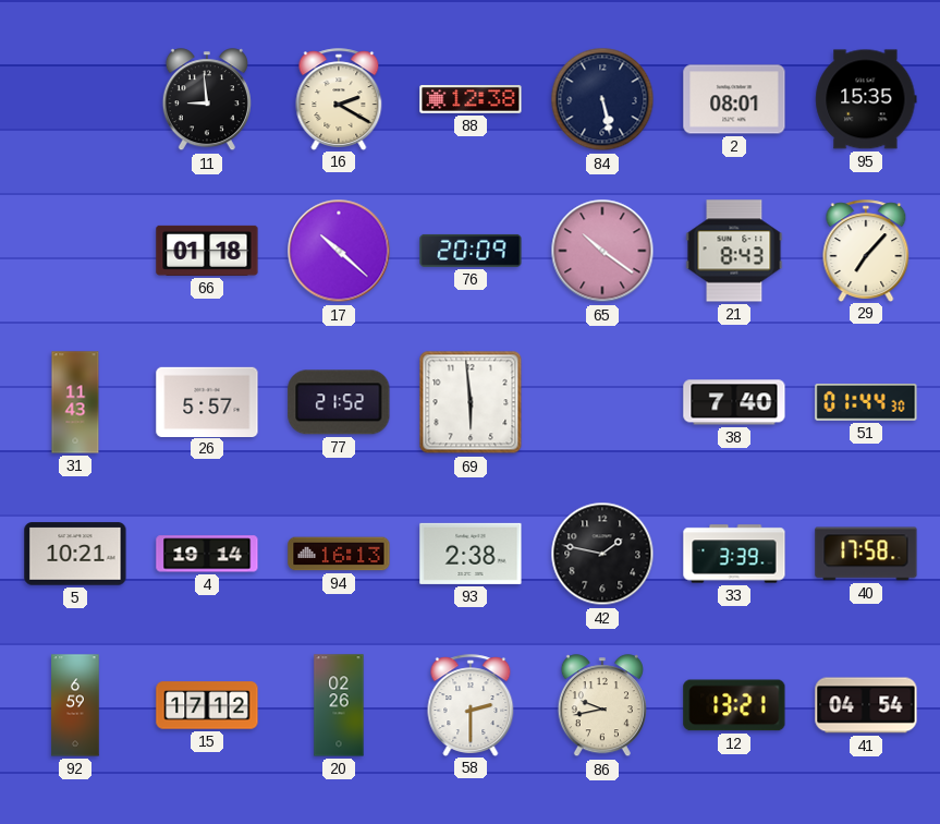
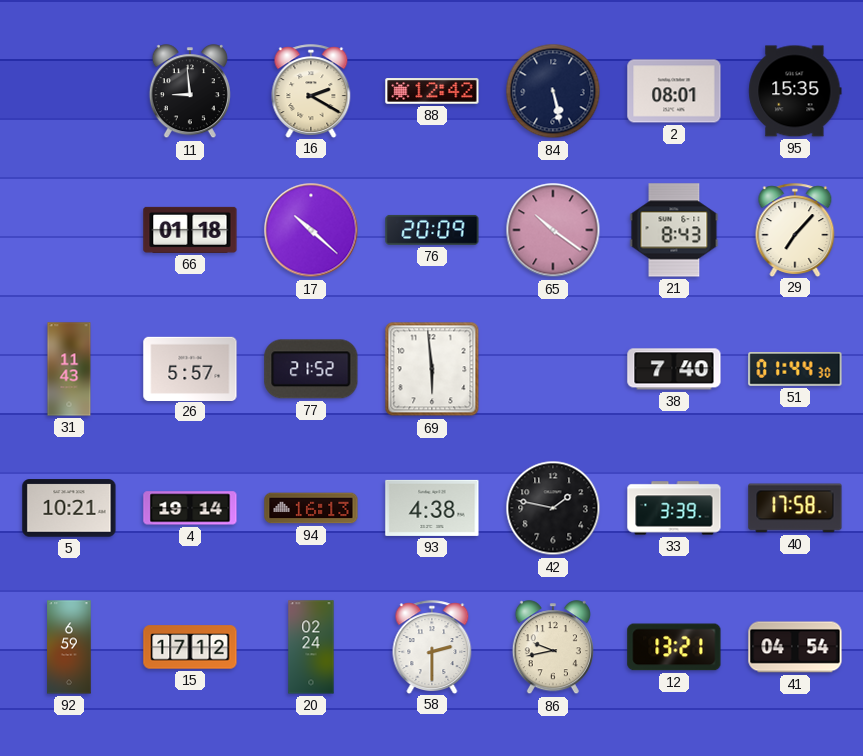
88: 12:38 -> 12:42
93: 2:38 -> 4:38
20: 02:26 -> 02:24
